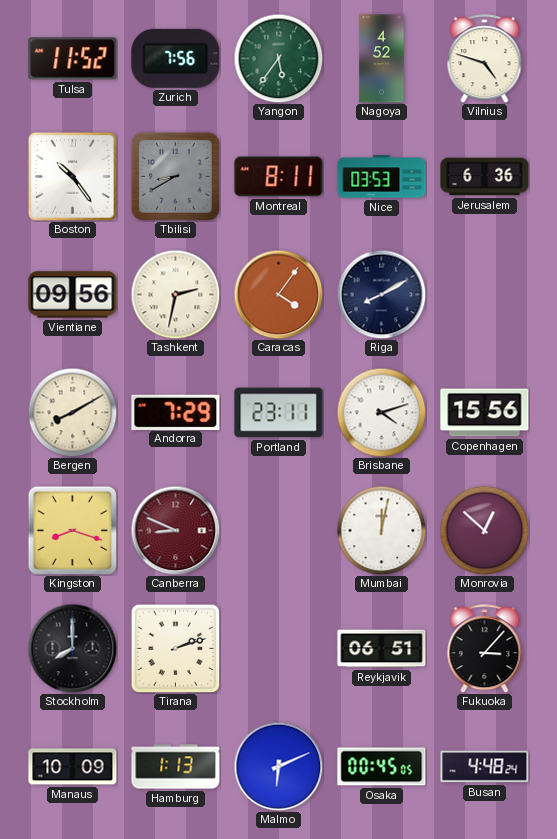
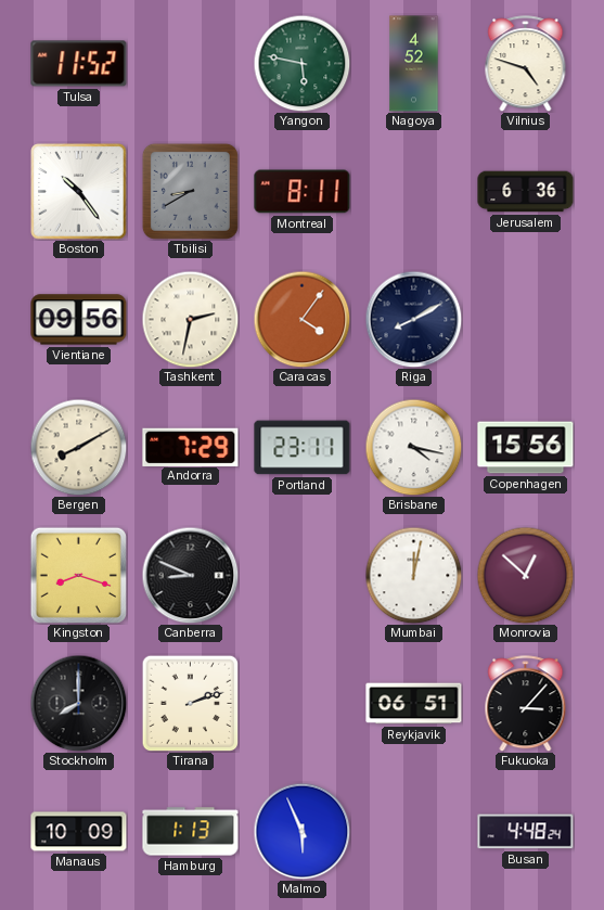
Zurich: 7:56 -> none
Yangon: 5:36 -> 5:47
Nice: 03:53 -> none
Brisbane: 4:12 -> 4:17
Canberra dial: burgundy -> black
Malmo: 6:11 -> 5:56
Osaka: 00:45 -> none
